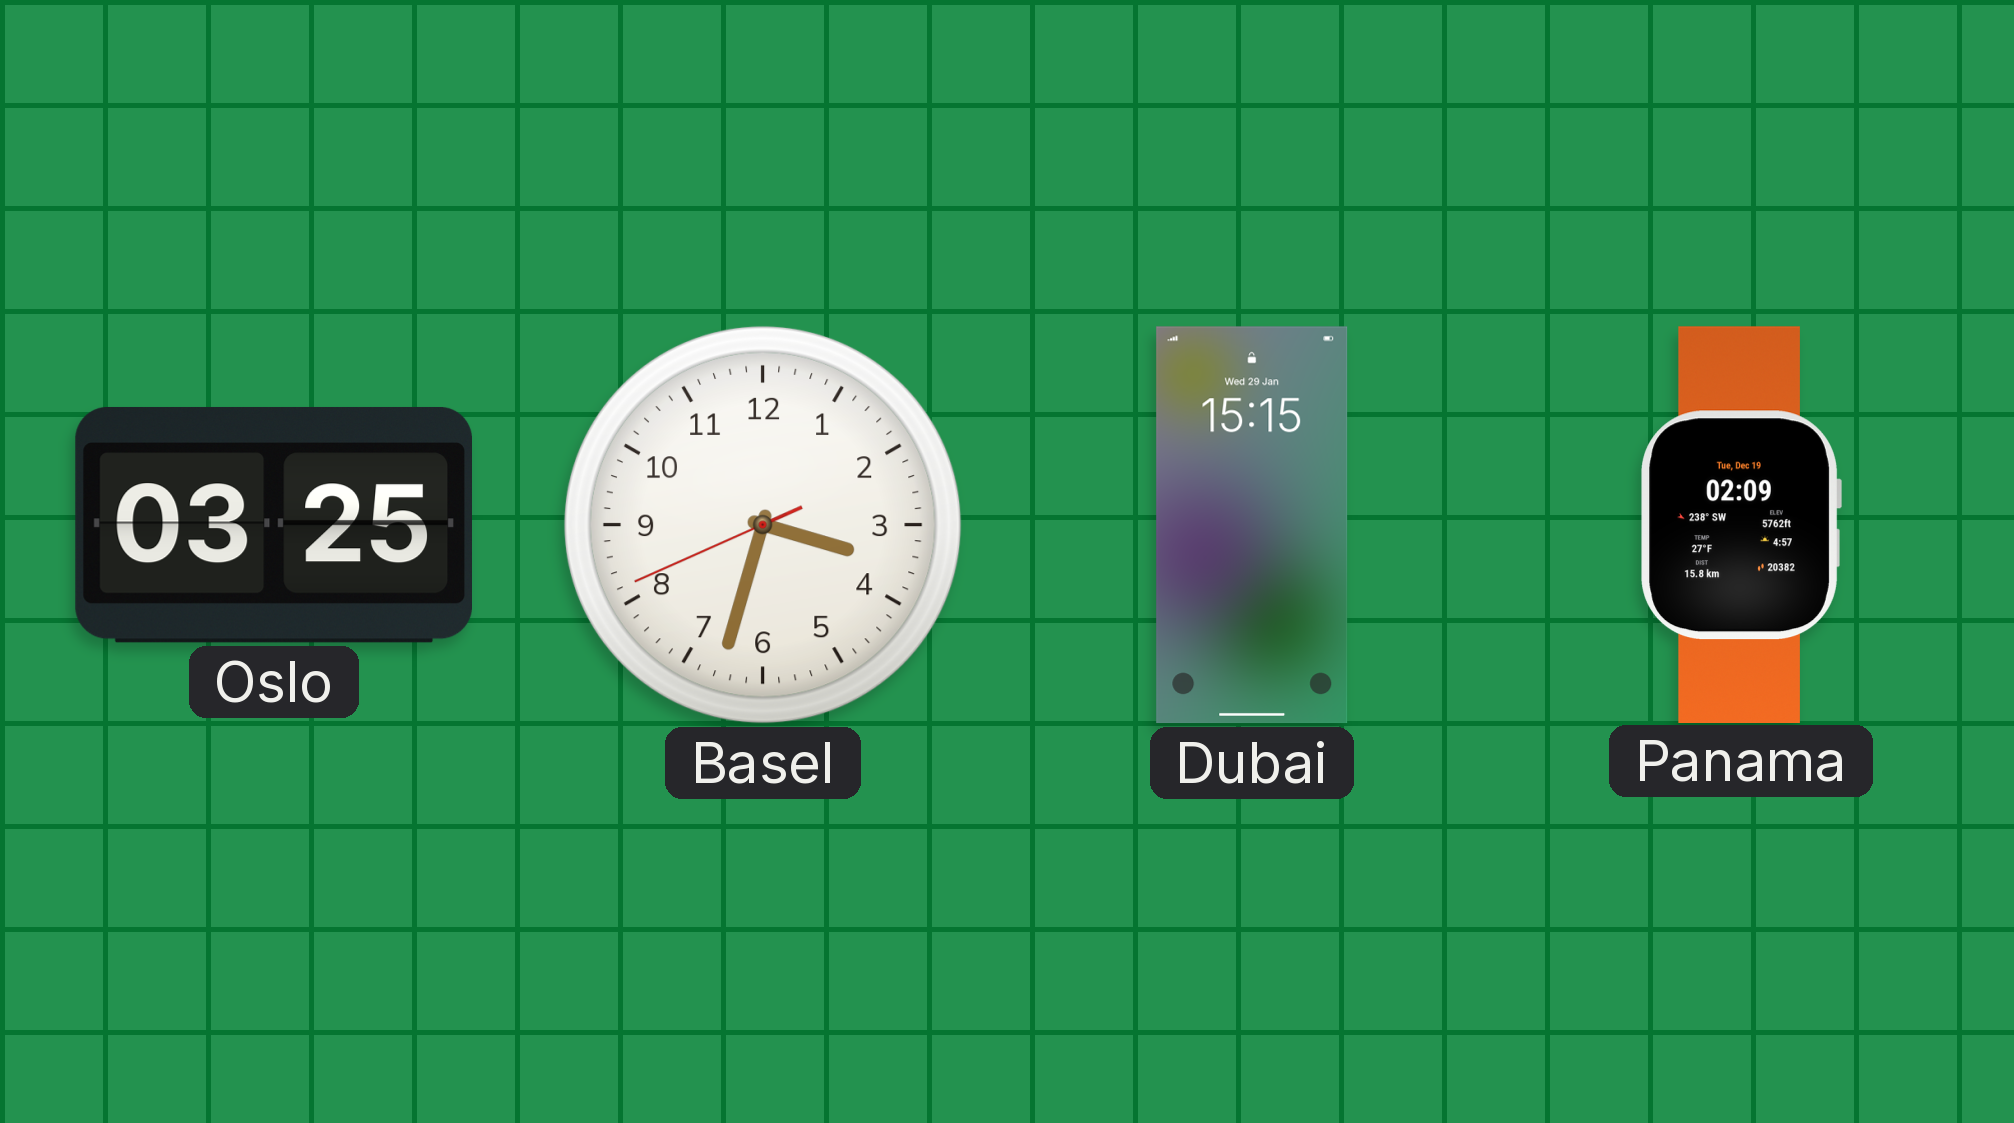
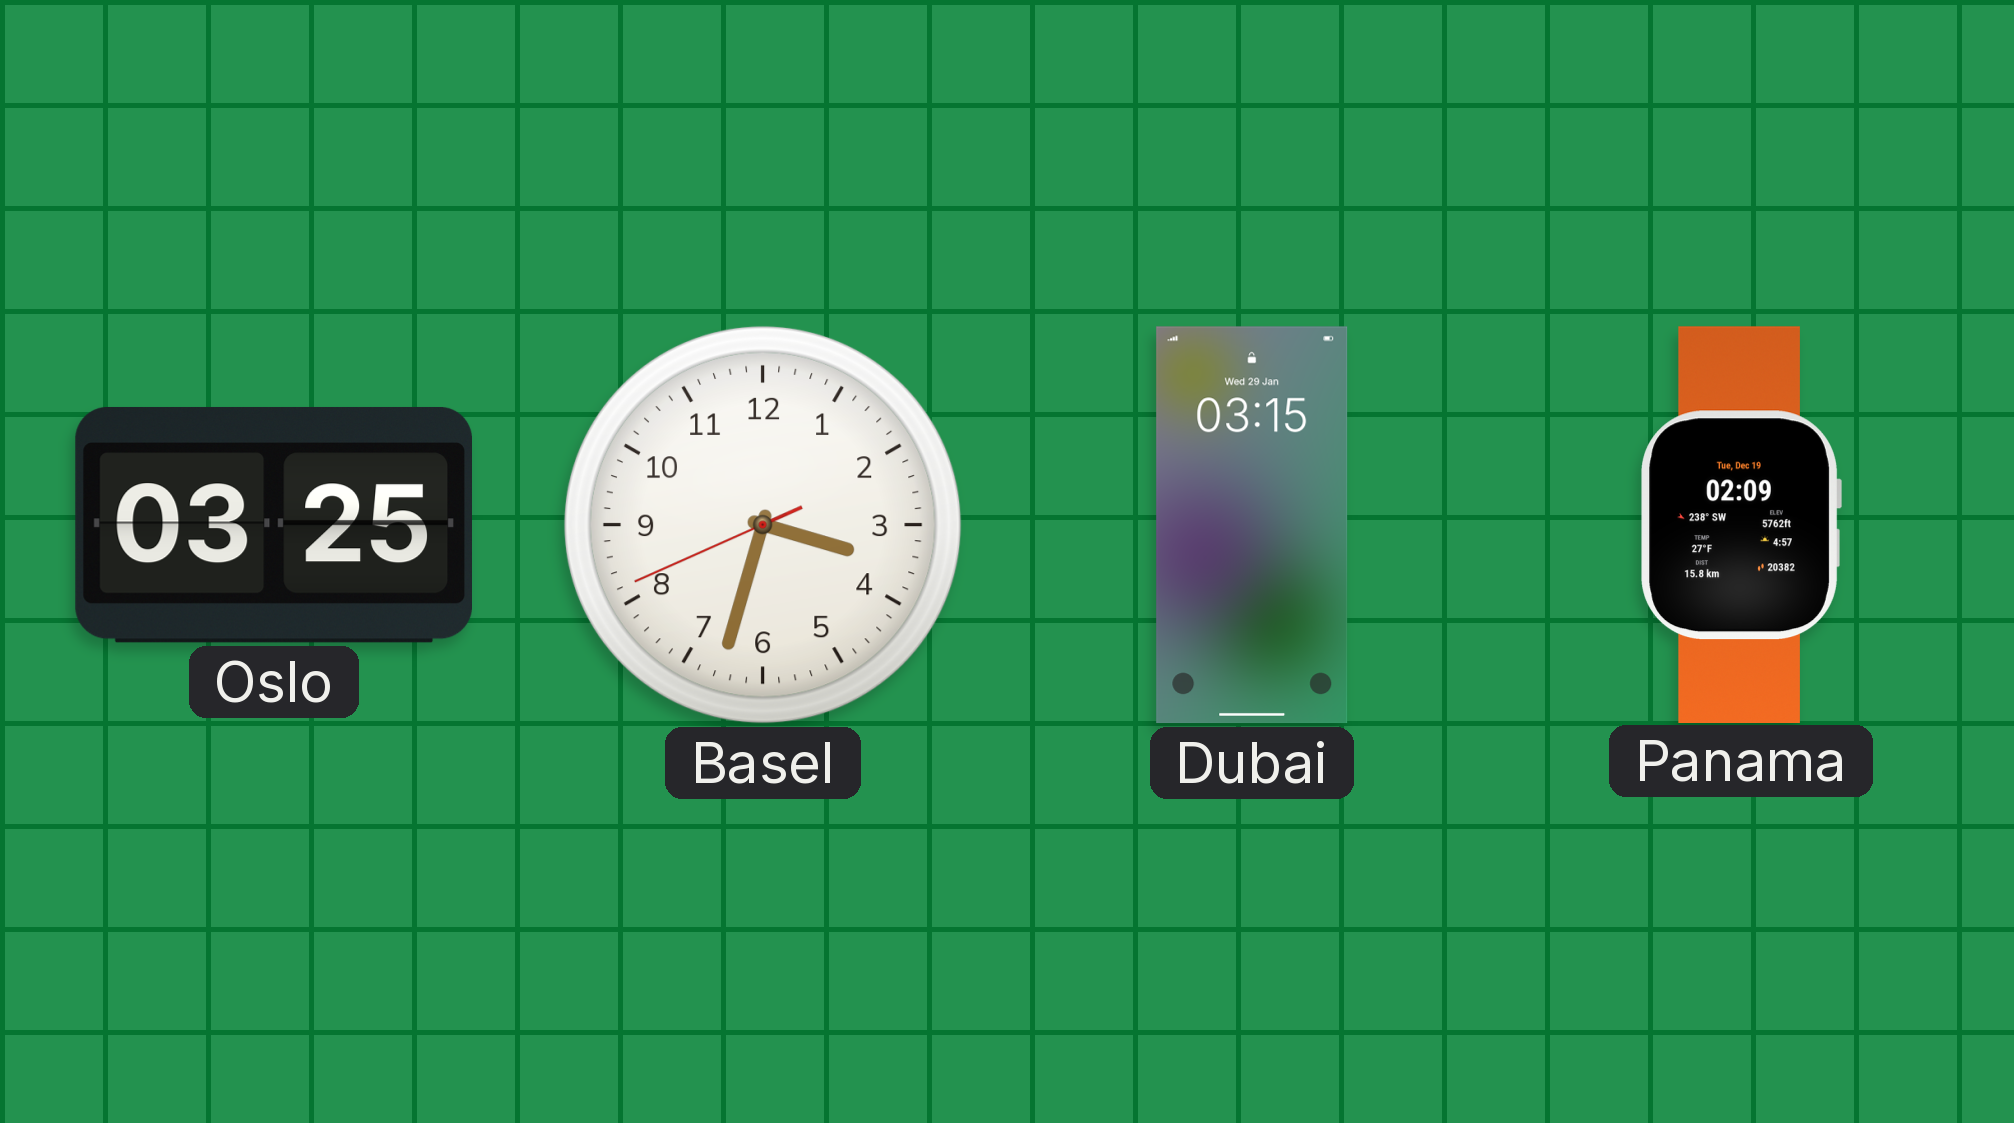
Dubai: 15:15 -> 03:15
